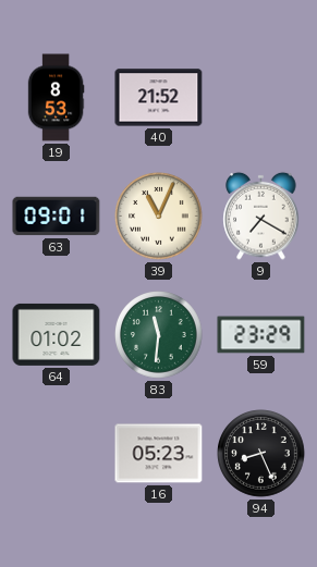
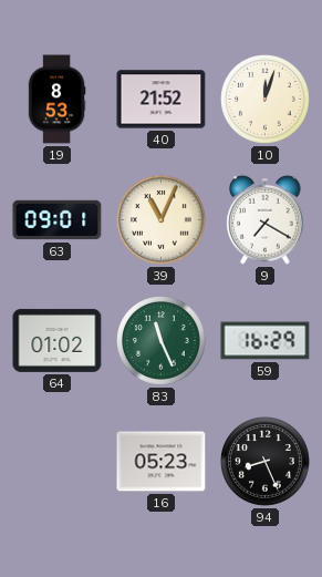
10: none -> 12:03
83: 11:31 -> 11:26
59: 23:29 -> 16:29
